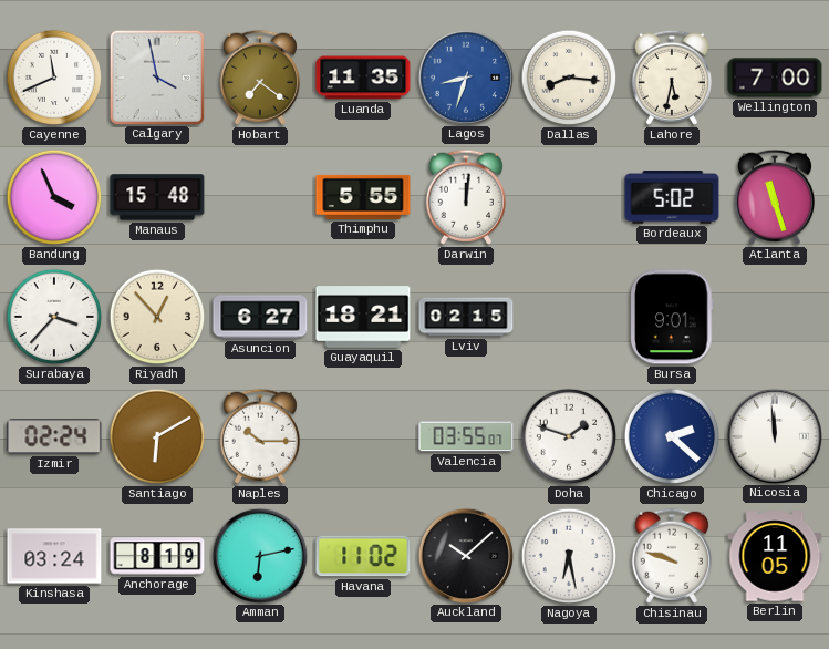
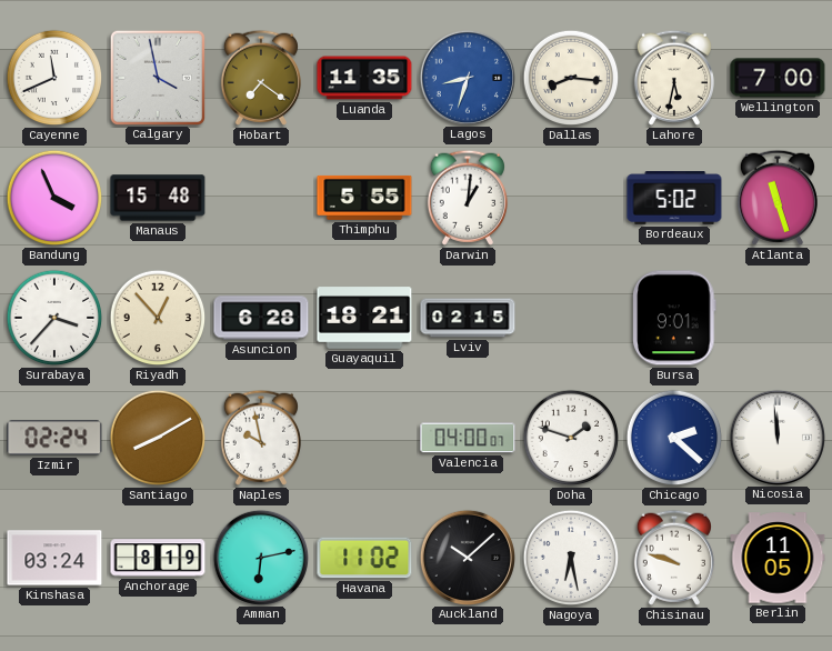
Darwin: 12:01 -> 1:01
Asuncion: 6:27 -> 6:28
Santiago: 6:10 -> 8:10
Naples: 10:15 -> 9:58
Valencia: 03:55 -> 04:00
